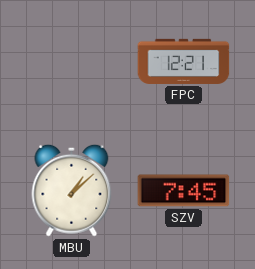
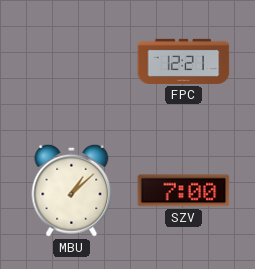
SZV: 7:45 -> 7:00
